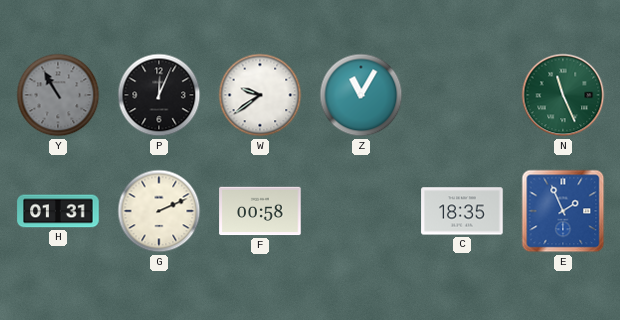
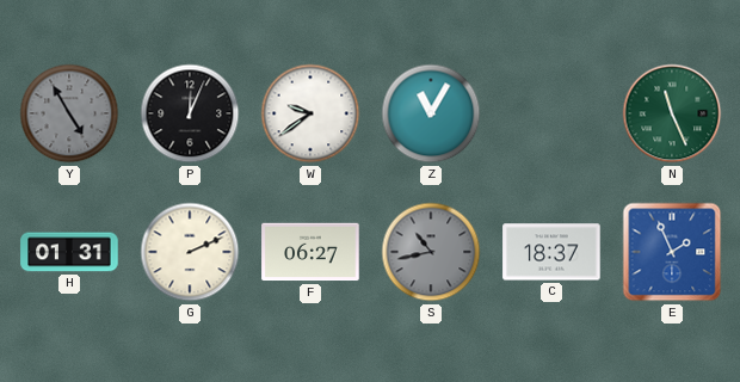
Y: 10:55 -> 4:55
F: 00:58 -> 06:27
S: none -> 10:43
C: 18:35 -> 18:37
